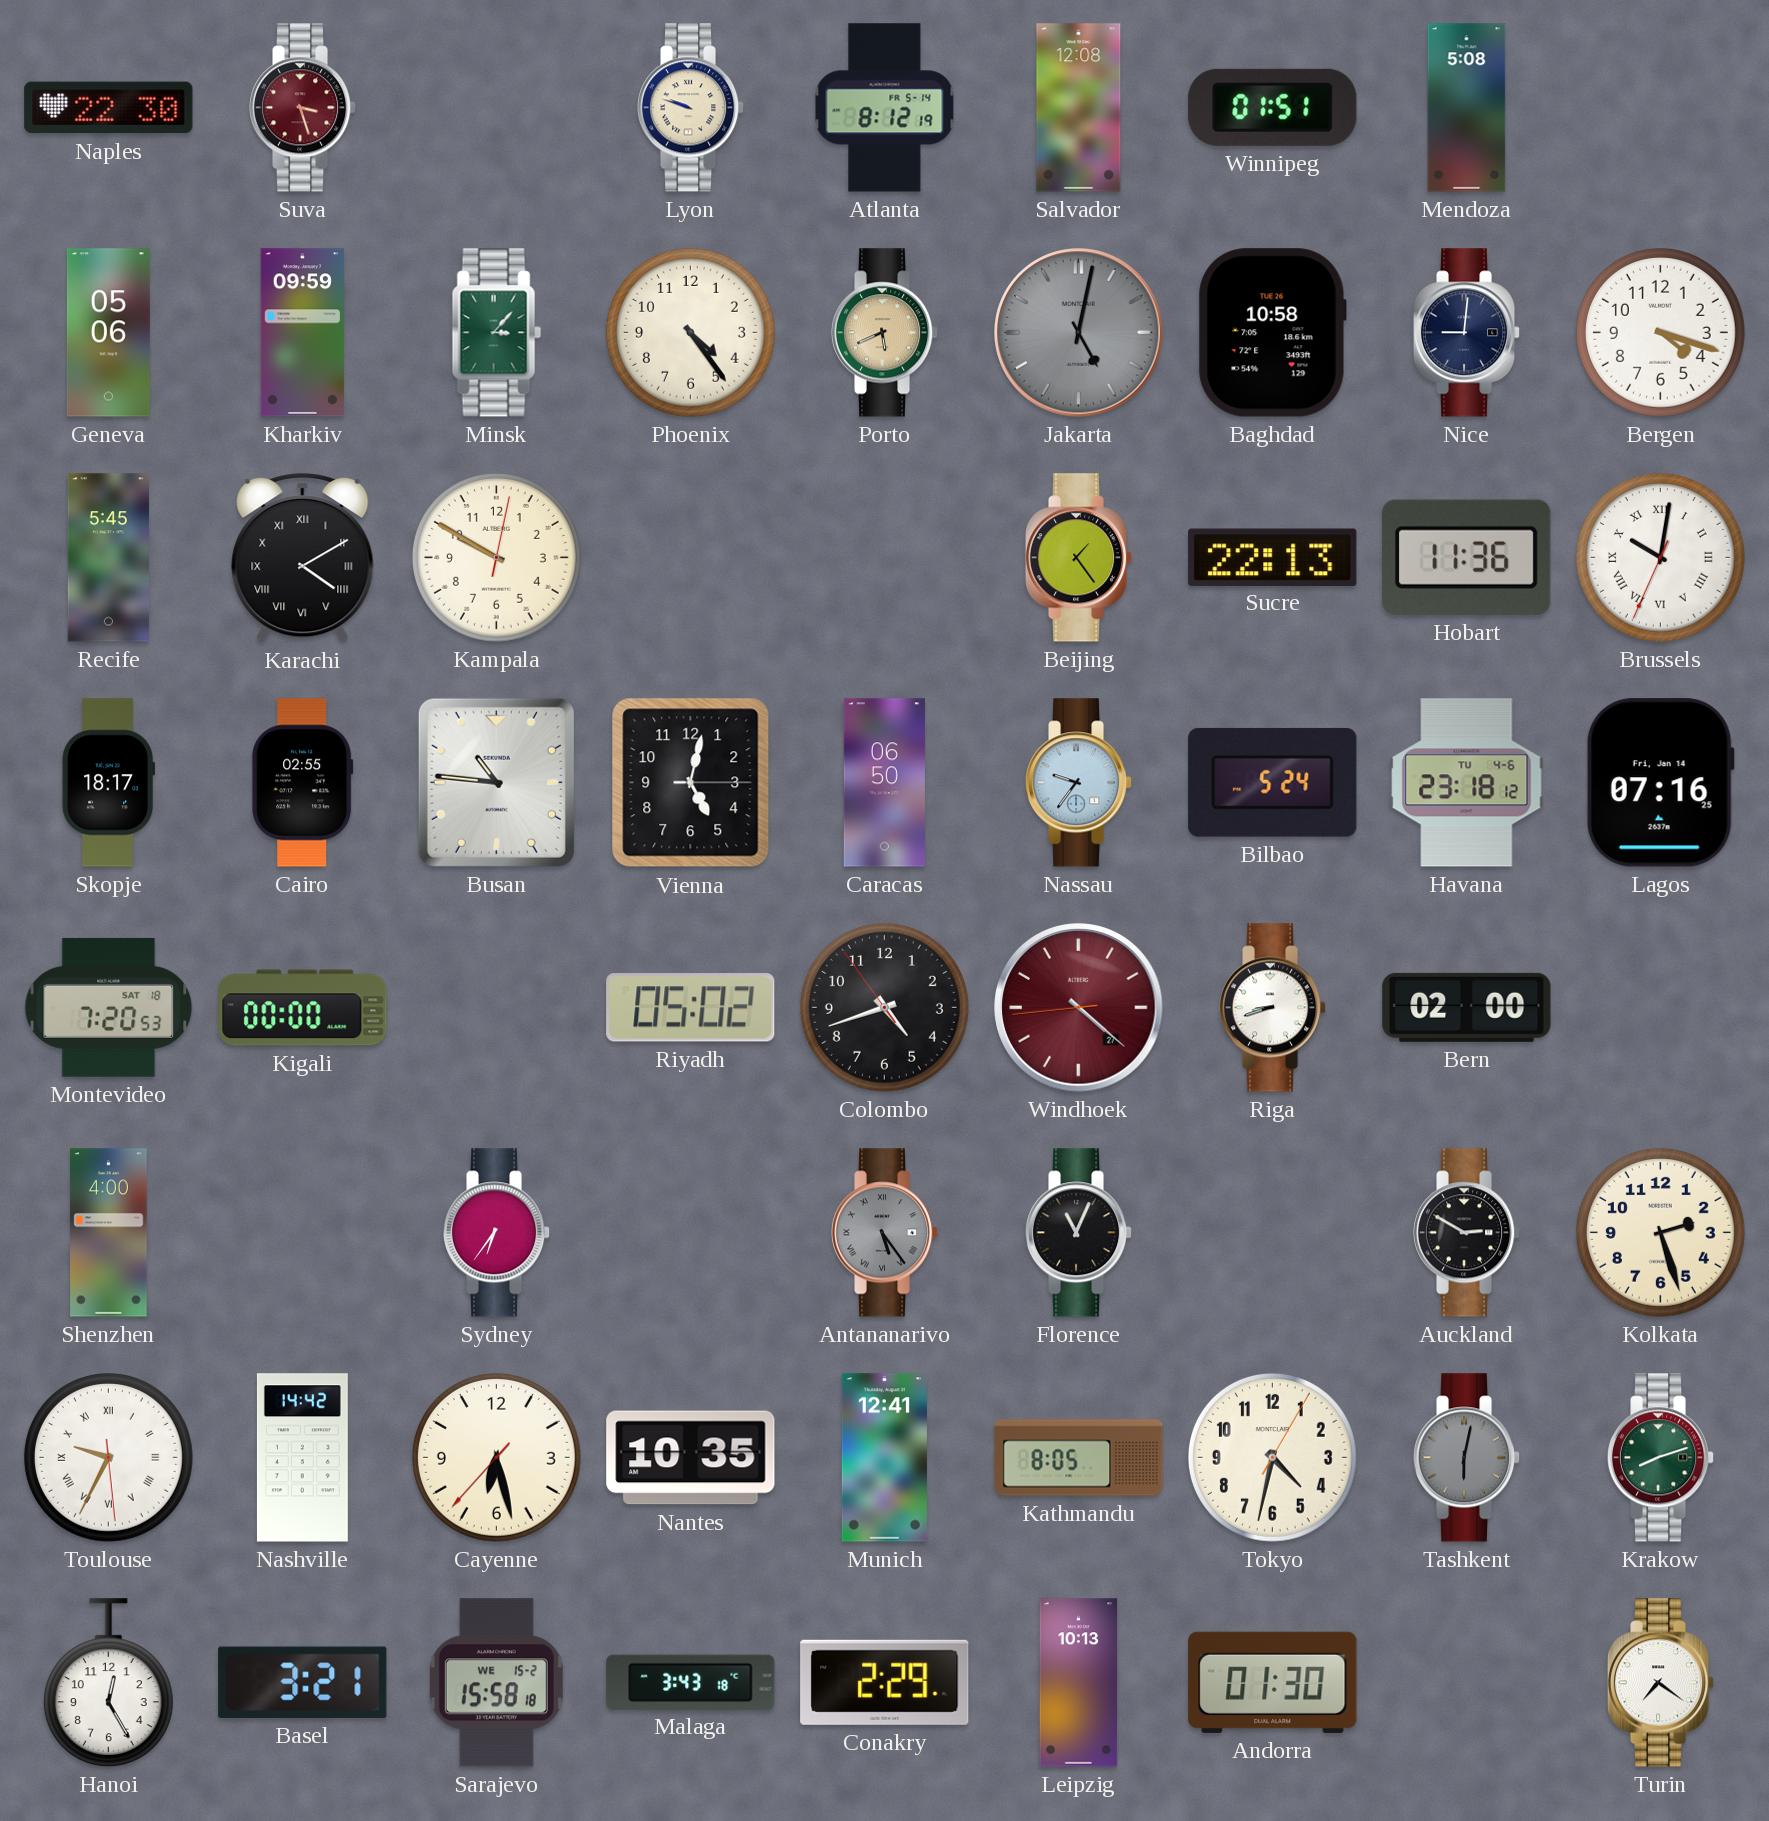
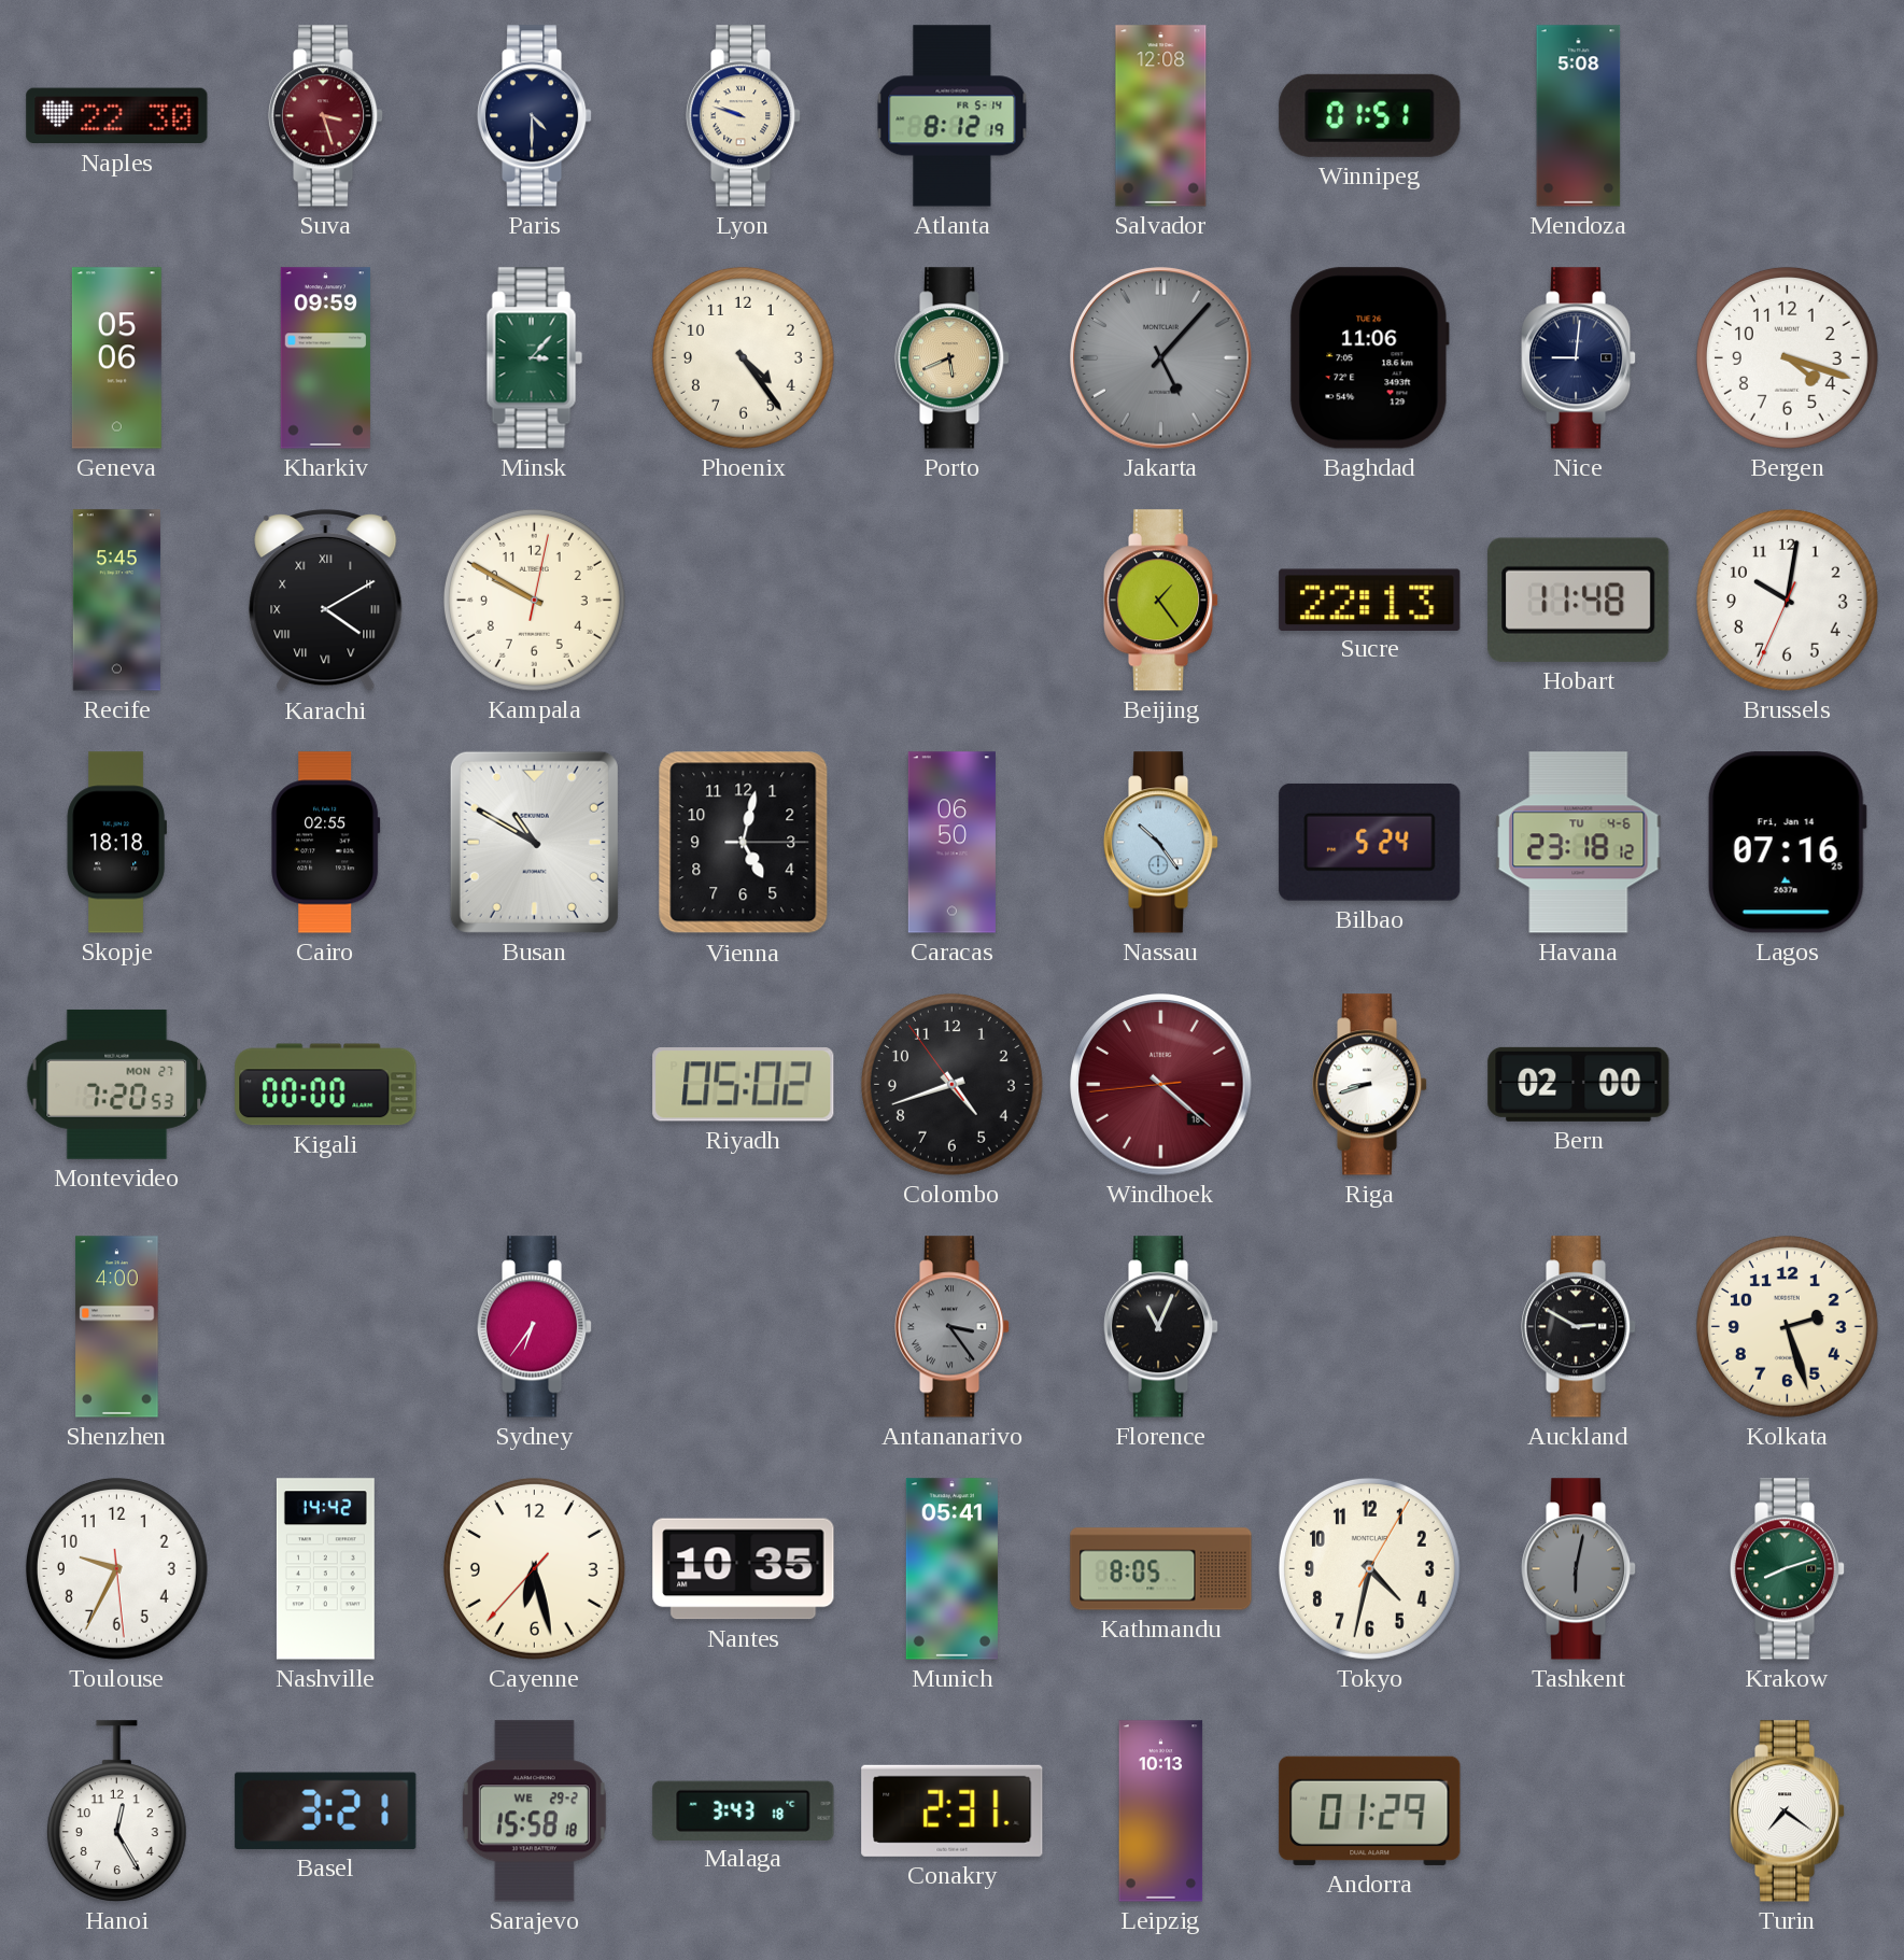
Paris: none -> 4:30
Jakarta: 5:02 -> 5:07
Baghdad: 10:58 -> 11:06
Hobart: 11:36 -> 11:48
Brussels numerals: Roman -> Arabic
Skopje: 18:17 -> 18:18
Busan: 10:46 -> 10:50
Nassau: 9:36 -> 10:24
Montevideo date: SAT 18 -> MON 27
Windhoek date: 27 -> 18
Antananarivo: 5:24 -> 3:24
Toulouse numerals: Roman -> Arabic
Munich: 12:41 -> 05:41
Sarajevo date: WE 15-2 -> WE 29-2
Conakry: 2:29 -> 2:31
Andorra: 01:30 -> 01:29
